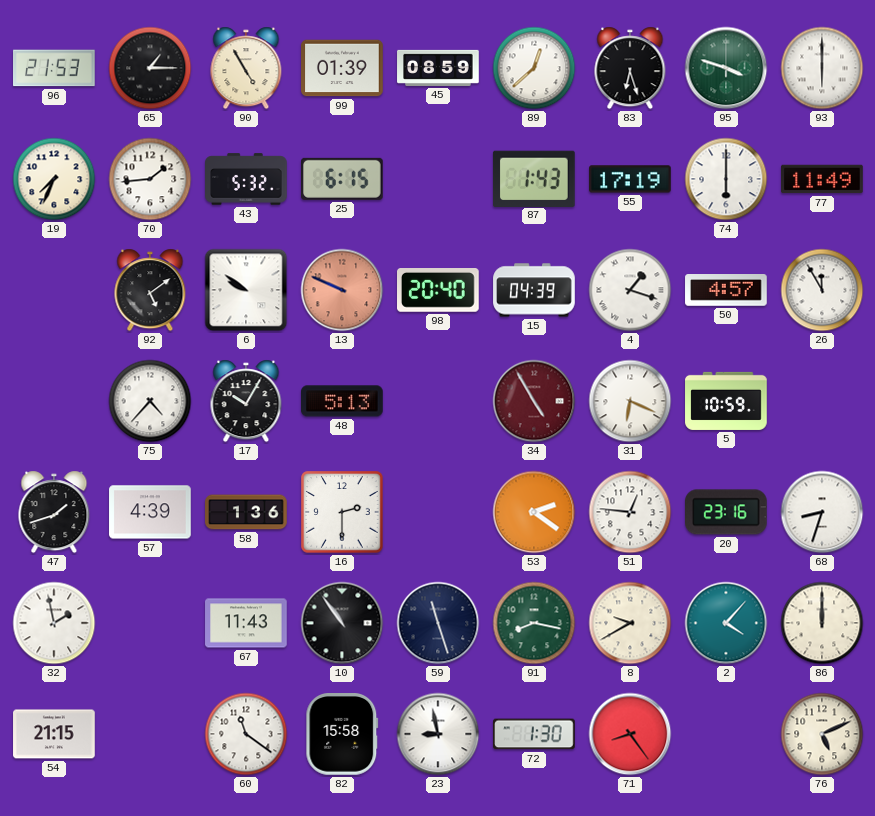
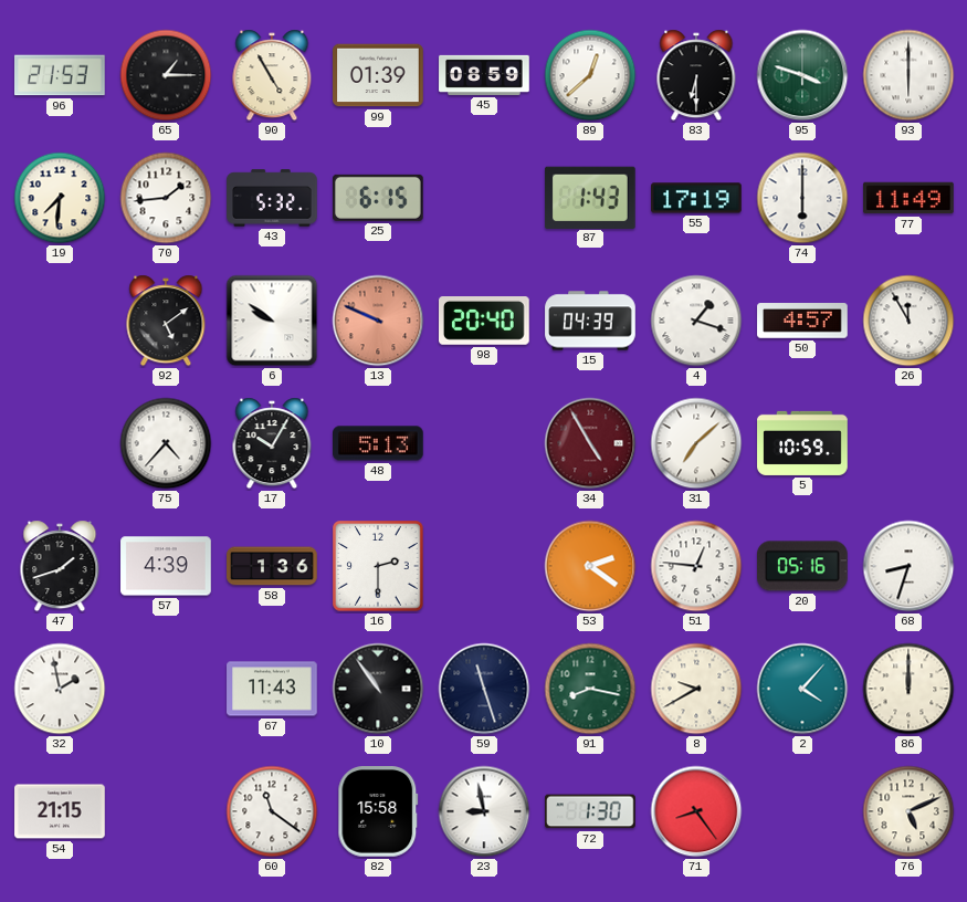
83: 6:27 -> 6:30
19: 7:34 -> 7:31
31: 6:19 -> 7:08
20: 23:16 -> 05:16
